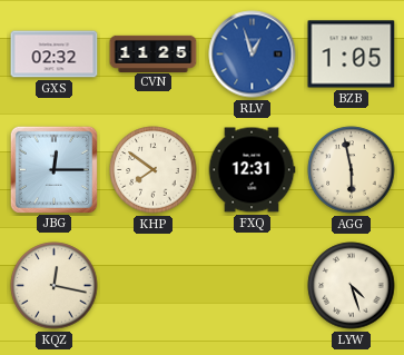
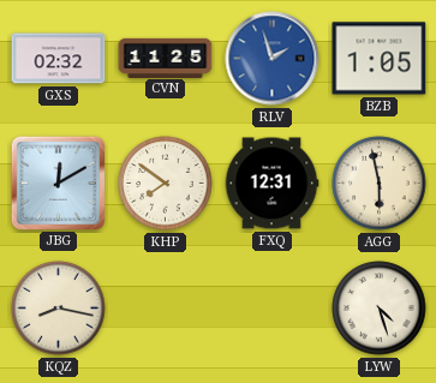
RLV: 12:57 -> 1:57
JBG: 12:15 -> 12:10
KQZ: 12:17 -> 8:17
